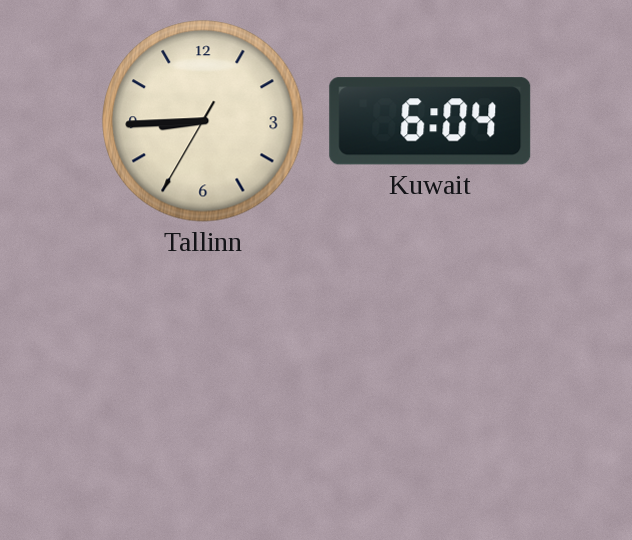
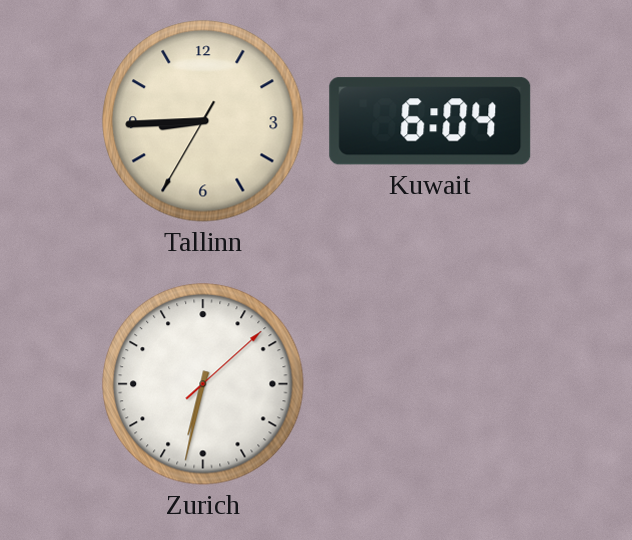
Zurich: none -> 6:32
